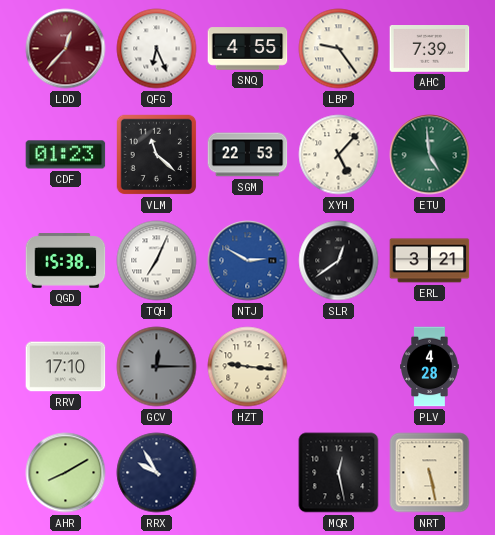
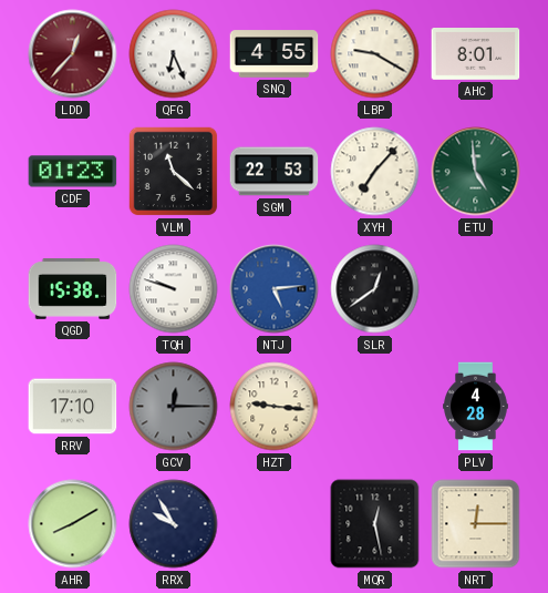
LBP: 9:24 -> 9:20
AHC: 7:39 -> 8:01
XYH: 5:07 -> 7:07
TQH: 7:04 -> 9:48
NTJ: 2:50 -> 5:14
ERL: 3:21 -> none
NRT: 5:28 -> 12:15
